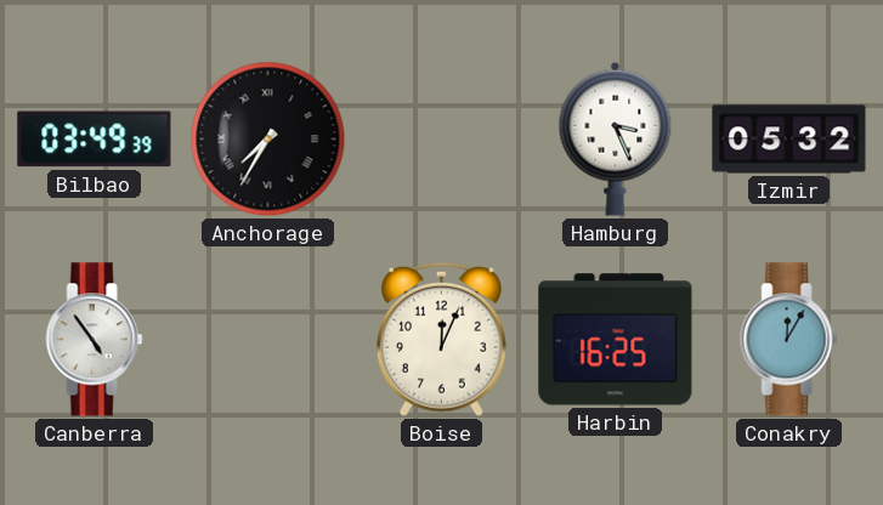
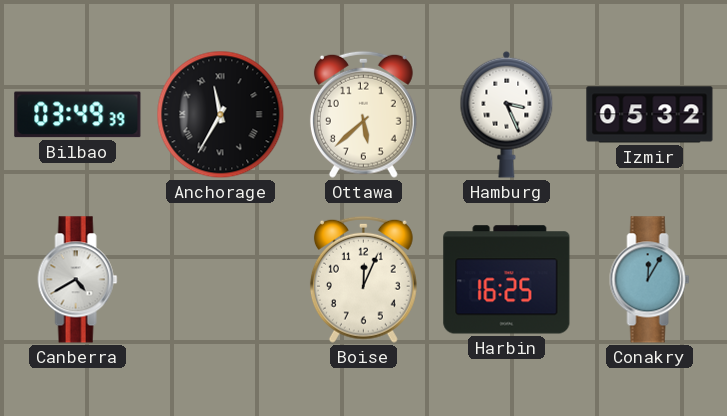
Anchorage: 7:35 -> 11:35
Ottawa: none -> 5:38
Canberra: 4:54 -> 4:40
